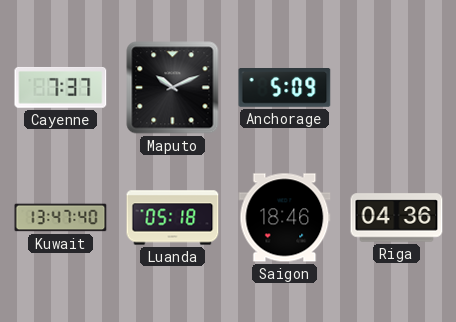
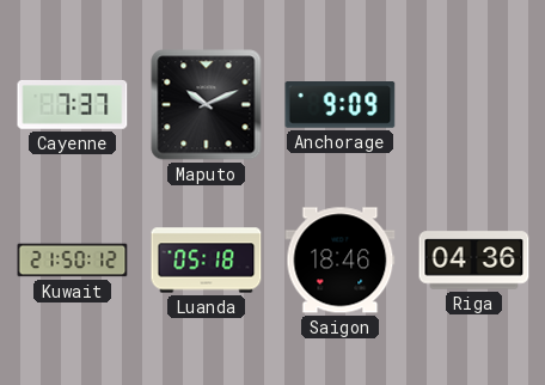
Anchorage: 5:09 -> 9:09
Kuwait: 13:47 -> 21:50
